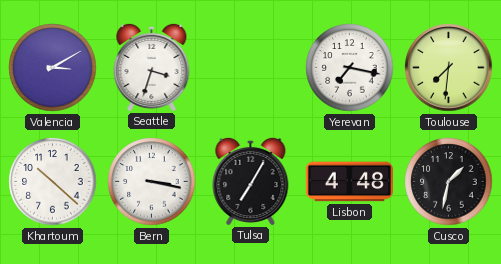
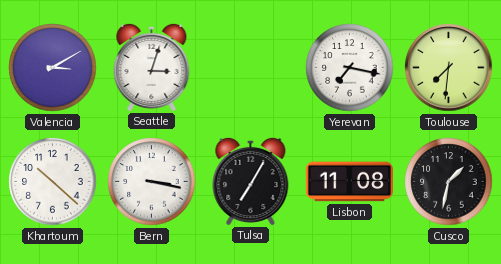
Seattle: 3:33 -> 3:03
Lisbon: 4:48 -> 11:08
